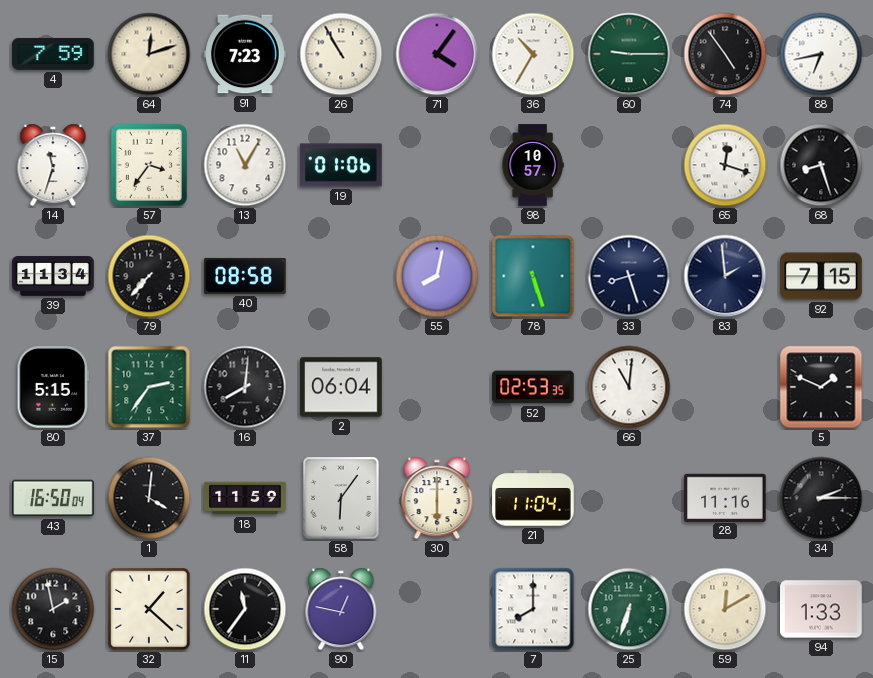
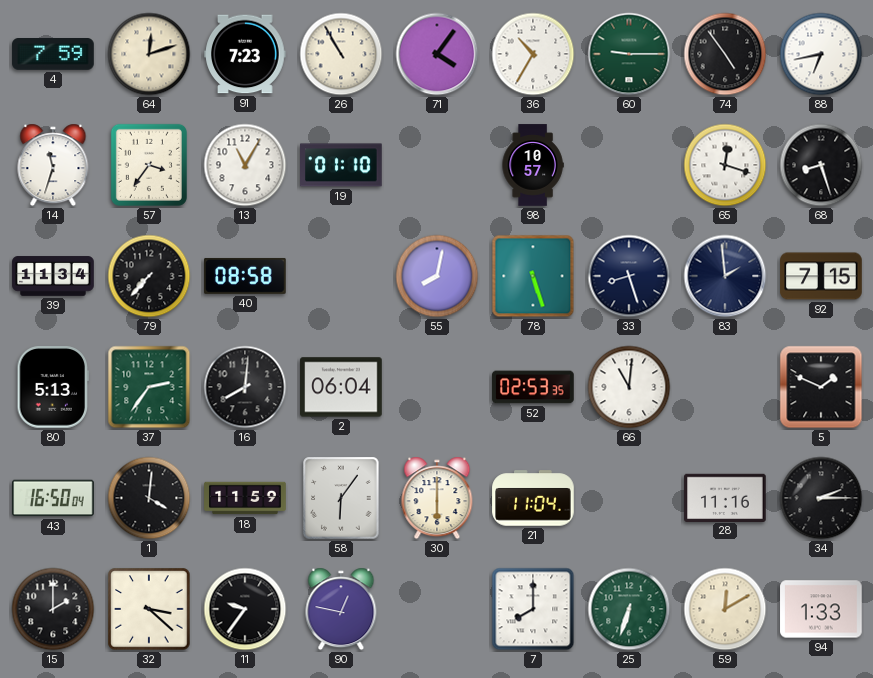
19: 01:06 -> 01:10
80: 5:15 -> 5:13
15: 1:58 -> 2:00
32: 1:22 -> 3:22
11: 11:36 -> 9:36
